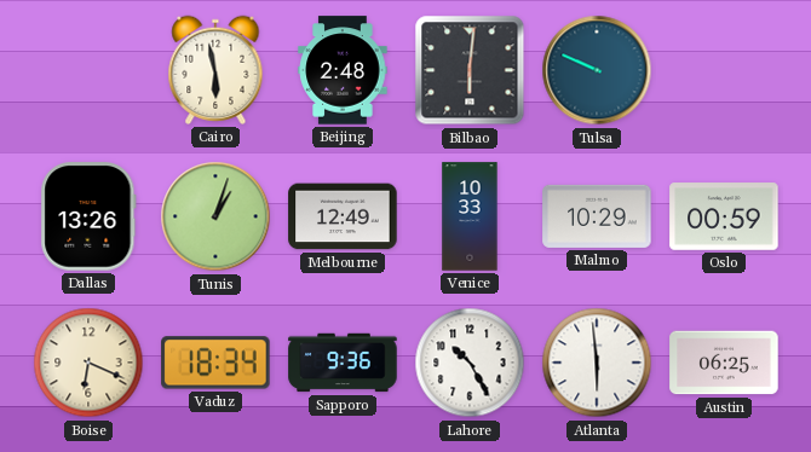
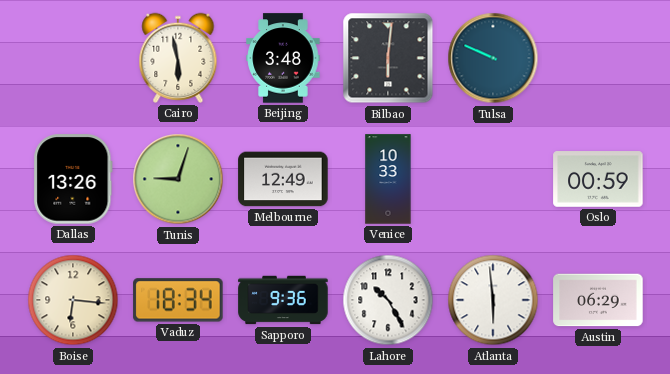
Beijing: 2:48 -> 3:48
Tunis: 1:03 -> 9:03
Malmo: 10:29 -> none
Boise: 6:19 -> 6:16
Austin: 06:25 -> 06:29
